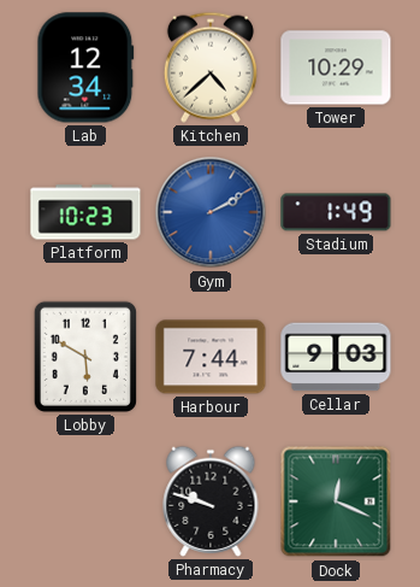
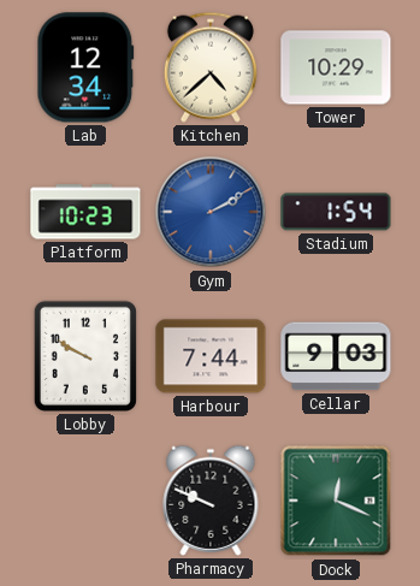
Stadium: 1:49 -> 1:54
Lobby: 5:50 -> 9:50
Pharmacy: 9:48 -> 9:49
